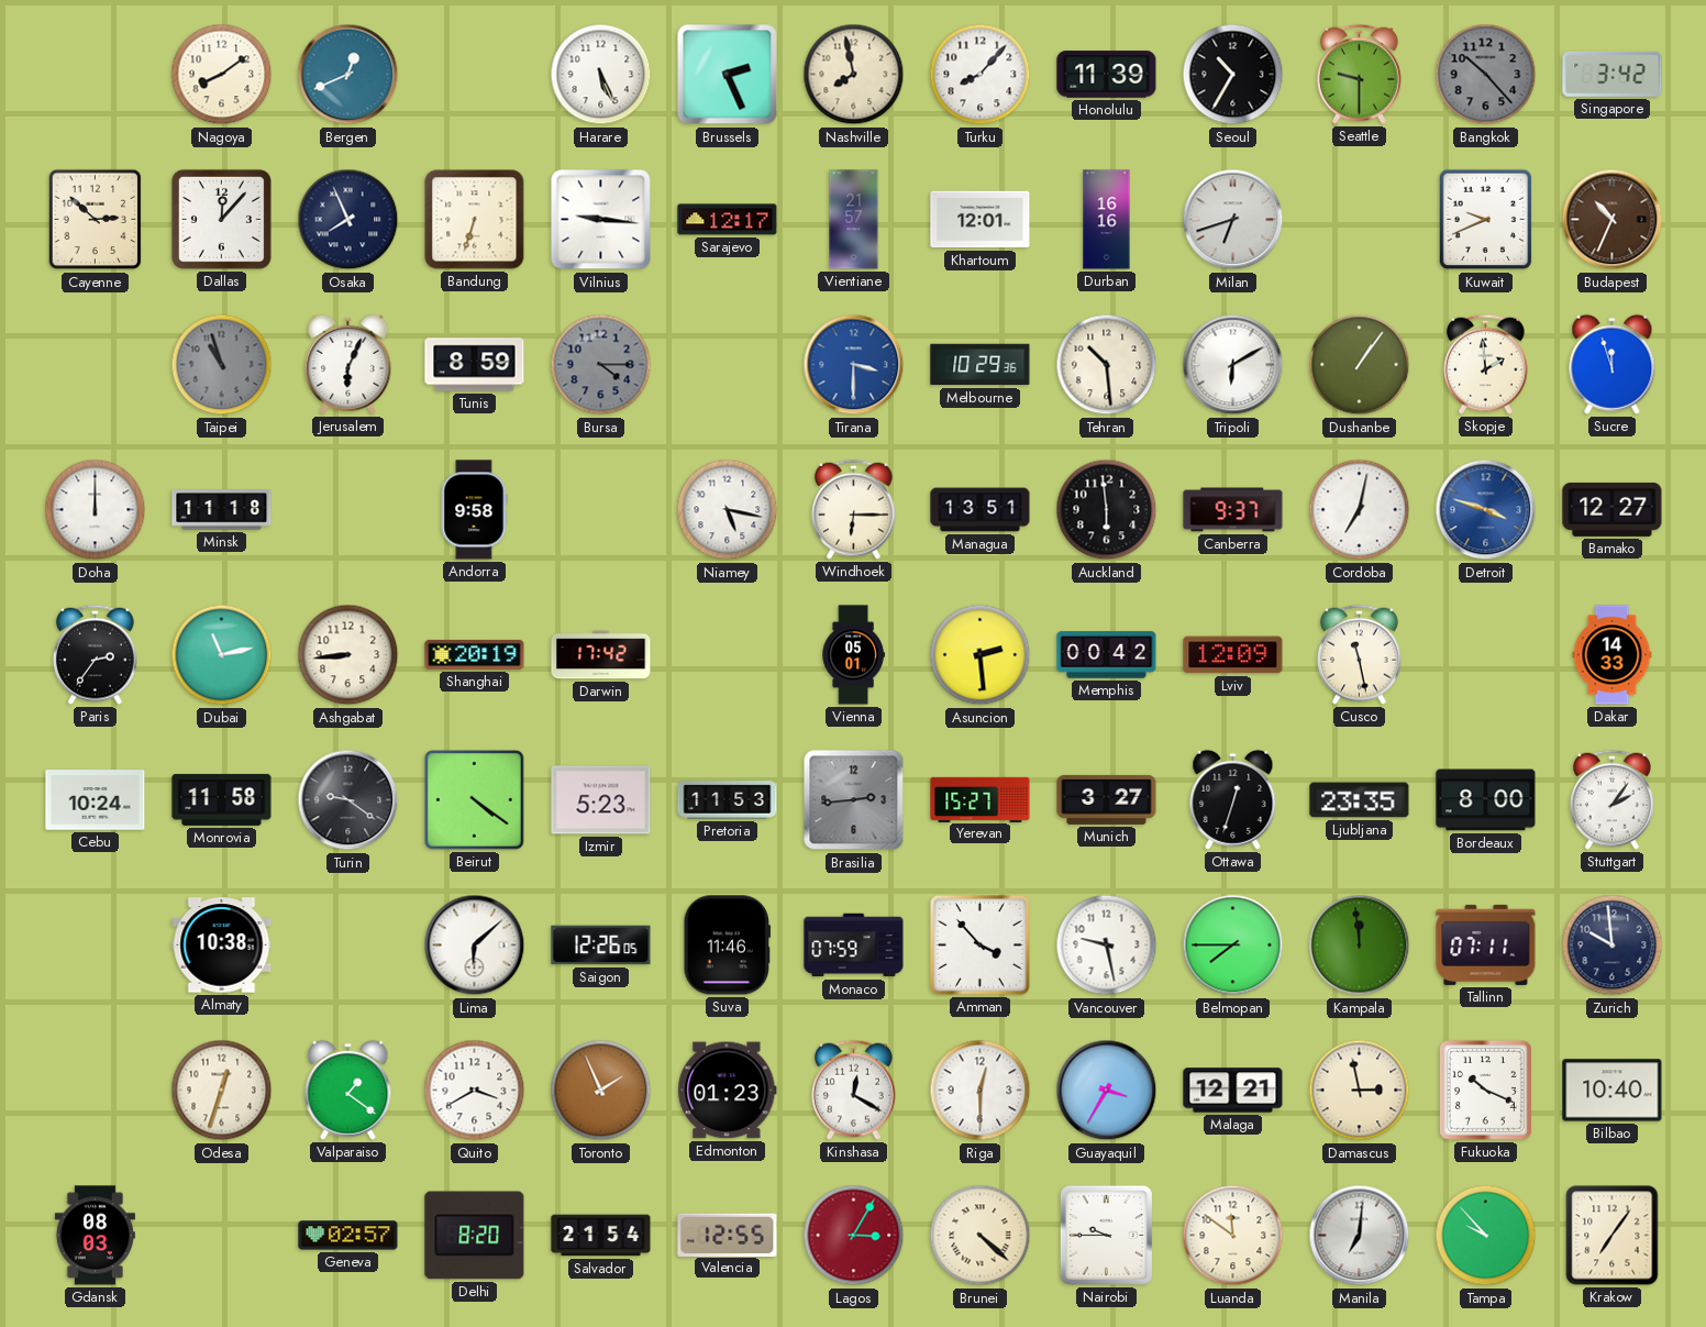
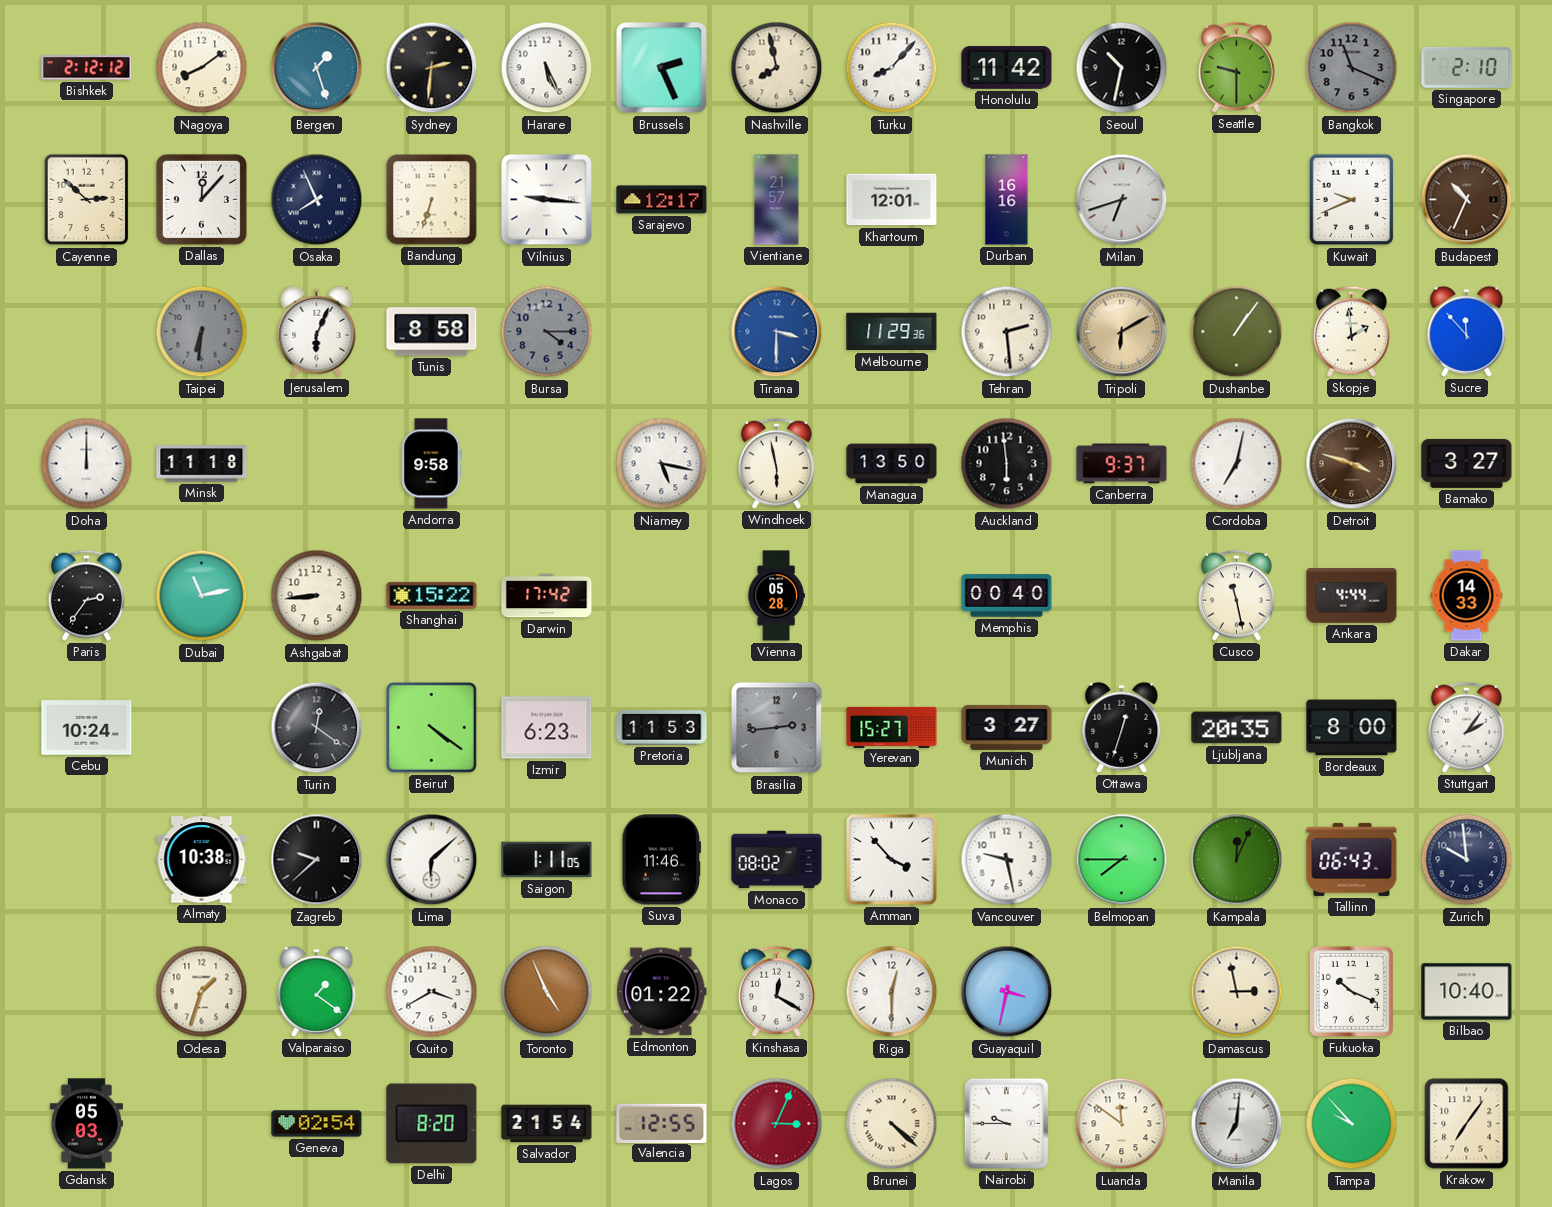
Bishkek: none -> 2:12
Bergen: 12:41 -> 1:27
Sydney: none -> 2:31
Honolulu: 11:39 -> 11:42
Seoul: 10:35 -> 10:32
Bangkok: 10:23 -> 11:19
Singapore: 3:42 -> 2:10
Taipei: 10:57 -> 6:31
Tunis: 8:59 -> 8:58
Melbourne: 10:29 -> 11:29
Tehran: 10:29 -> 2:29
Tripoli dial: white -> champagne
Sucre: 11:57 -> 11:53
Windhoek: 6:15 -> 5:58
Managua: 13:51 -> 13:50
Detroit dial: blue -> brown
Bamako: 12:27 -> 3:27
Shanghai: 20:19 -> 15:22
Vienna: 05:01 -> 05:28
Asuncion: 2:29 -> none
Memphis: 00:42 -> 00:40
Lviv: 12:09 -> none
Ankara: none -> 4:44
Monrovia: 11:58 -> none
Turin: 9:21 -> 12:21
Izmir: 5:23 -> 6:23
Ljubljana: 23:35 -> 20:35
Zagreb: none -> 9:38
Saigon: 12:26 -> 1:11
Monaco: 07:59 -> 08:02
Kampala: 11:59 -> 12:04
Tallinn: 07:11 -> 06:43
Odesa: 12:33 -> 1:33
Toronto: 1:56 -> 4:56
Edmonton: 01:23 -> 01:22
Guayaquil: 3:35 -> 3:32
Malaga: 12:21 -> none
Gdansk: 08:03 -> 05:03
Geneva: 02:57 -> 02:54
Lagos: 3:05 -> 3:04
